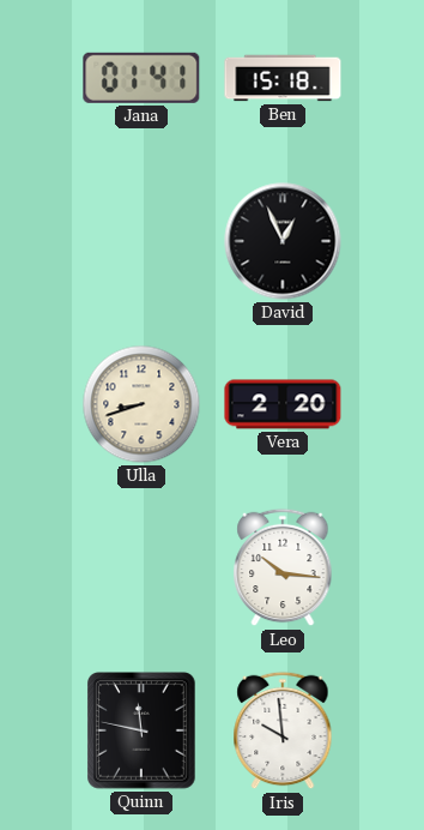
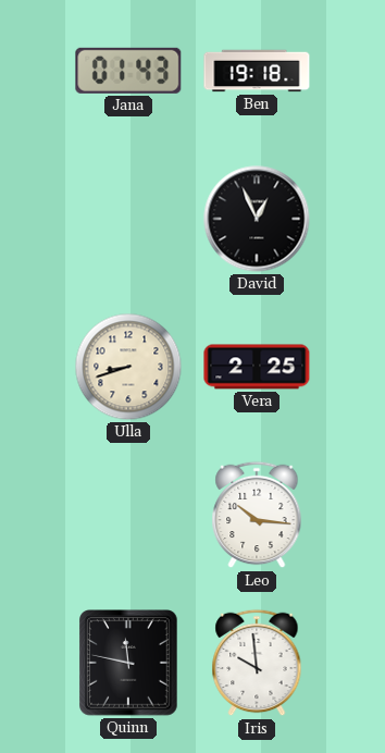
Jana: 01:41 -> 01:43
Ben: 15:18 -> 19:18
Vera: 2:20 -> 2:25
